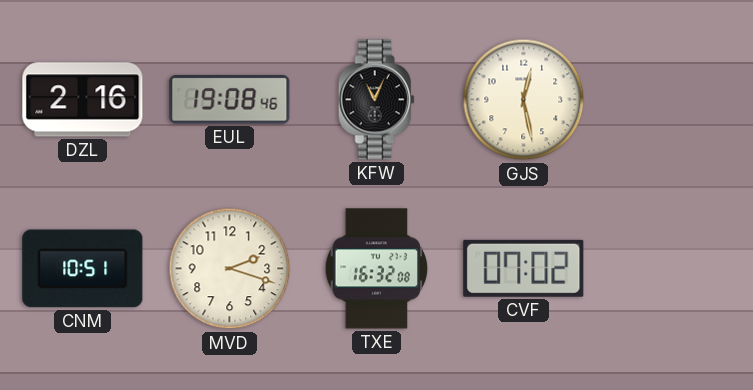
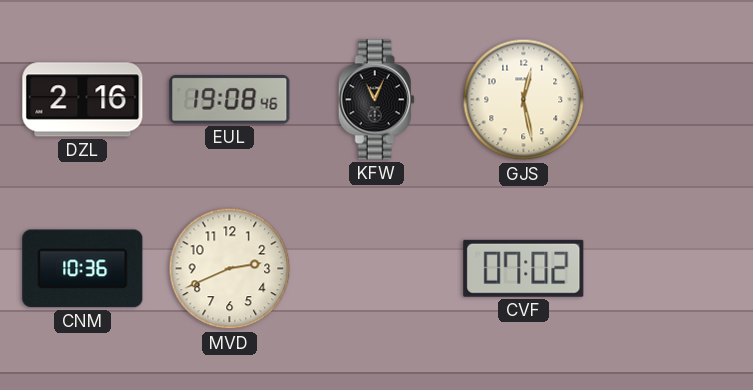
CNM: 10:51 -> 10:36
MVD: 2:18 -> 2:41
TXE: 16:32 -> none
